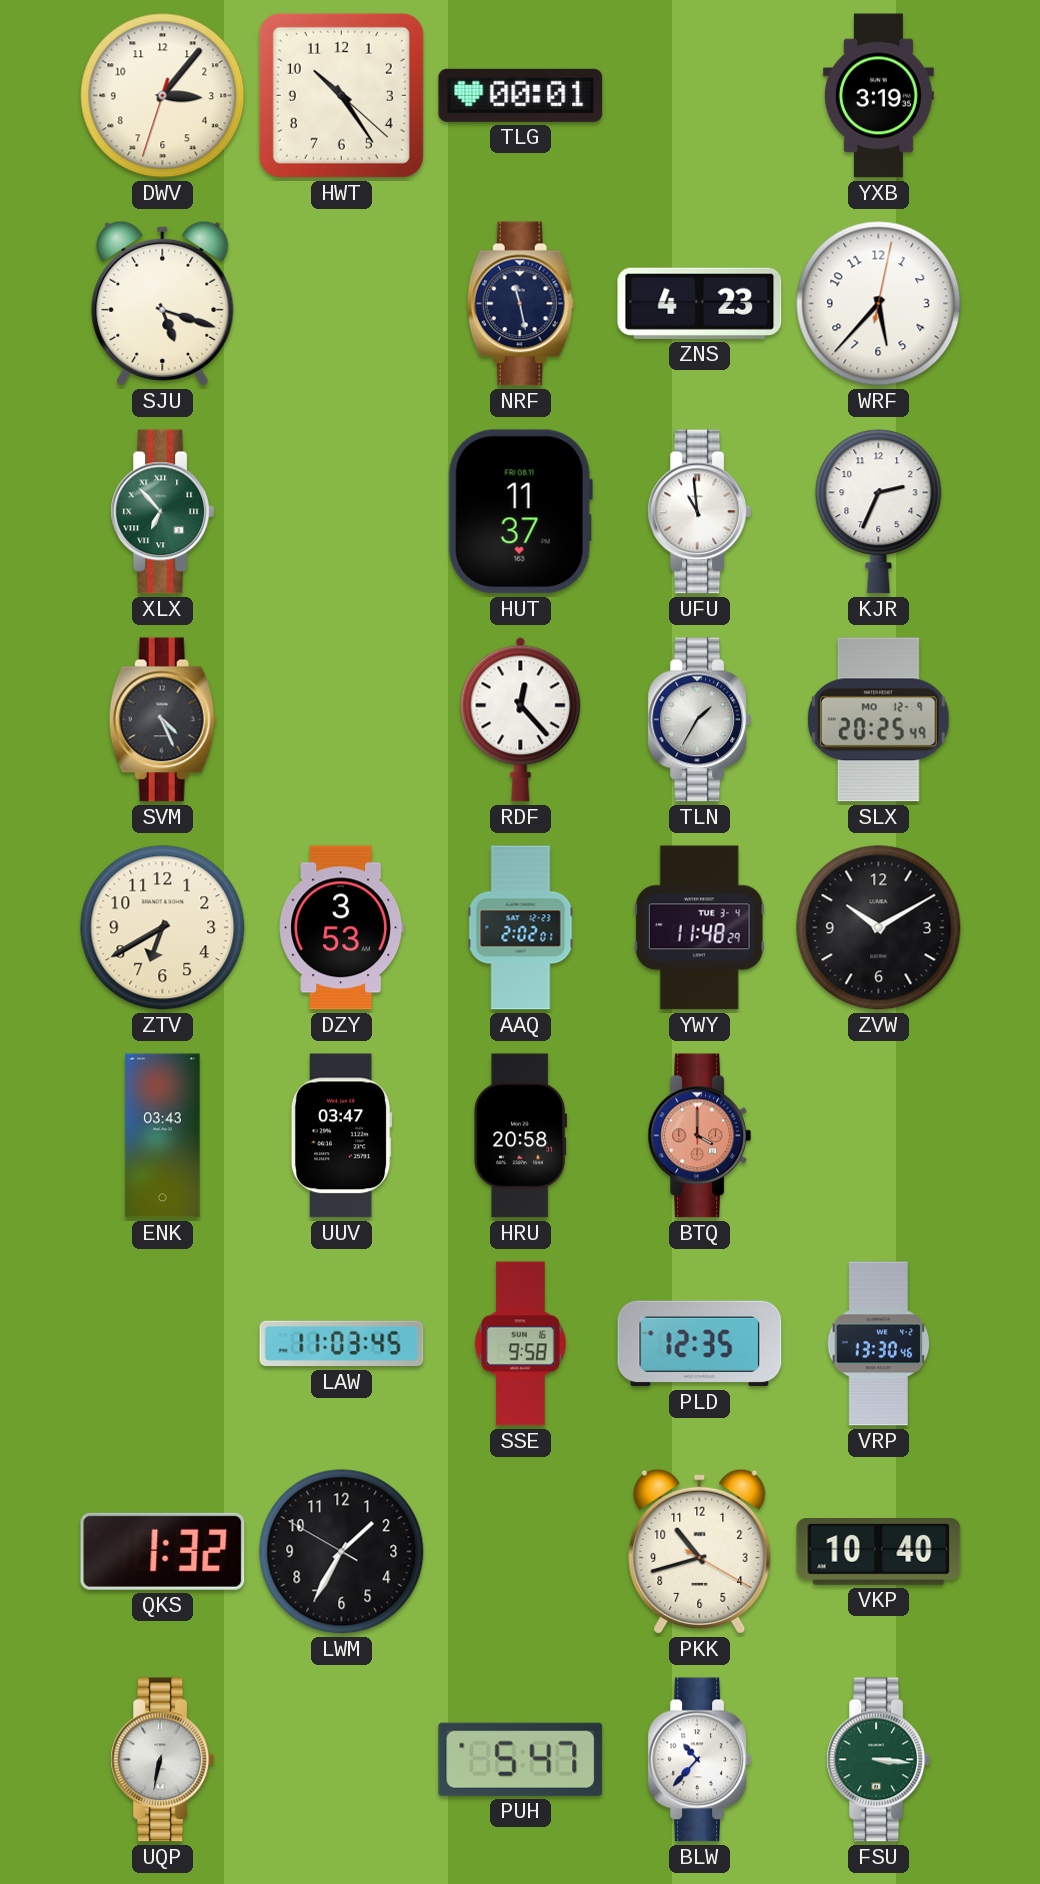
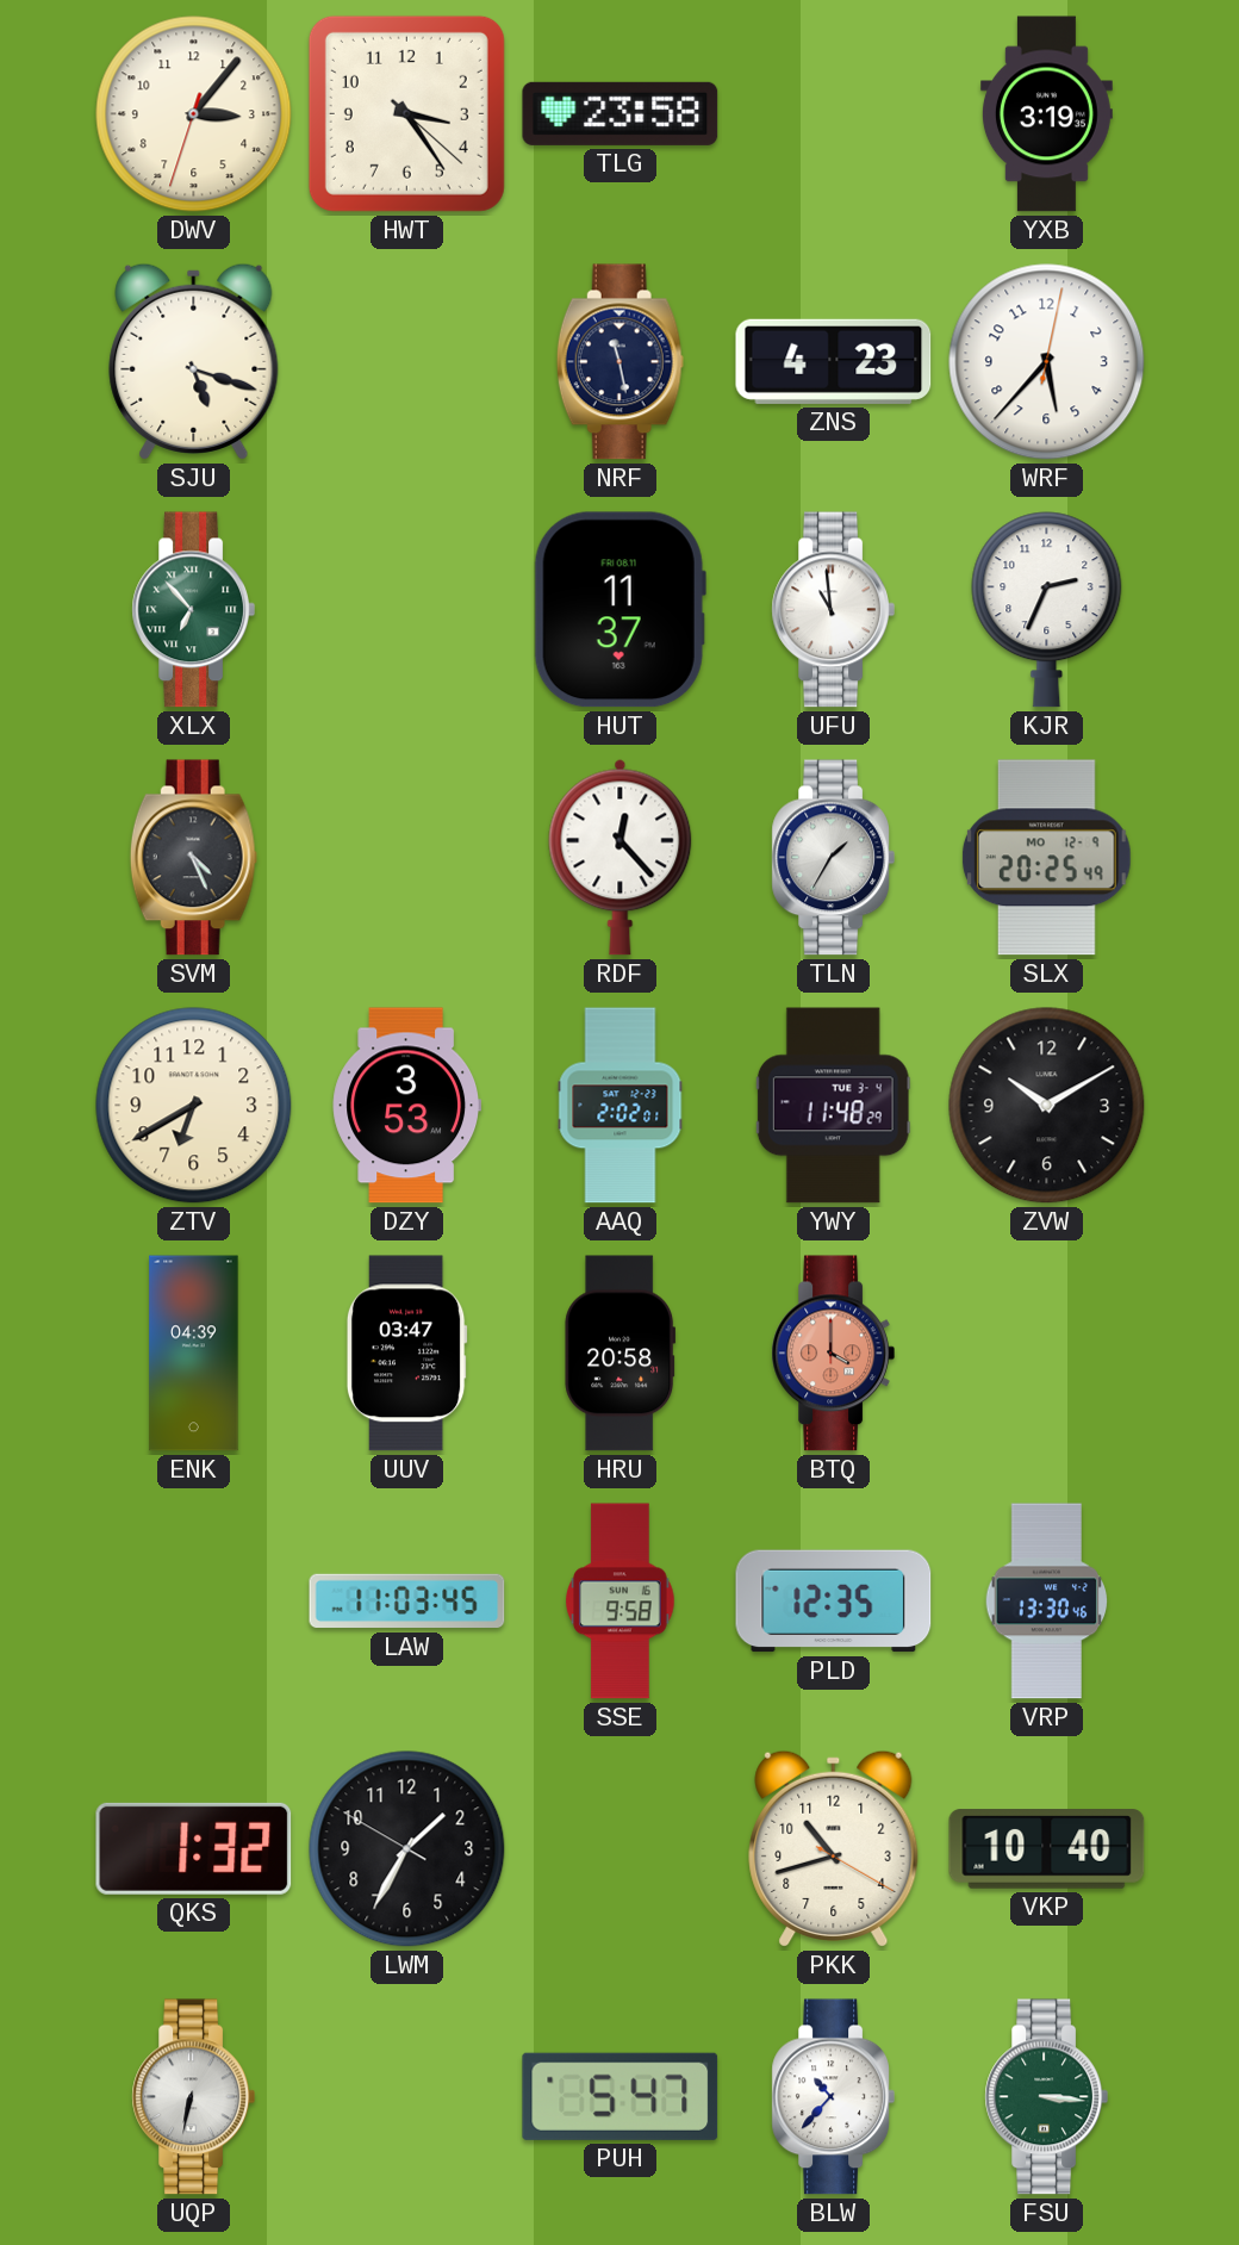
HWT: 10:24 -> 3:24
TLG: 00:01 -> 23:58
ENK: 03:43 -> 04:39
